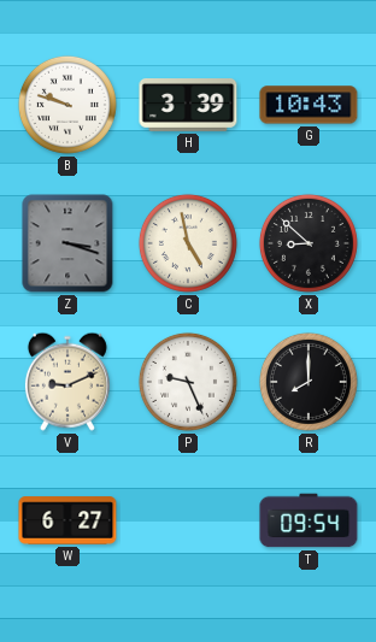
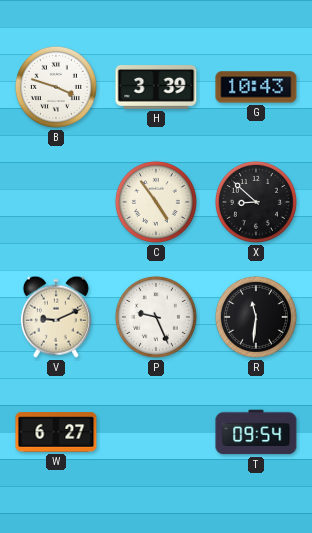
B: 9:48 -> 3:48
Z: 3:18 -> none
C: 4:58 -> 4:54
R: 8:00 -> 11:31
